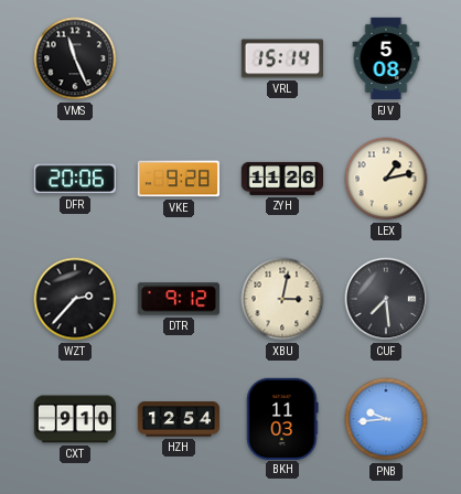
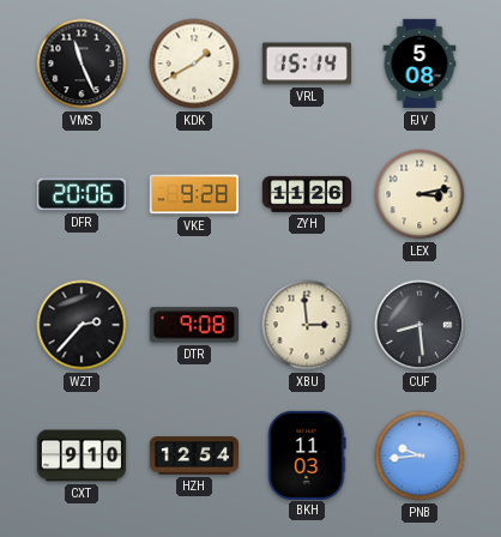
KDK: none -> 1:40
LEX: 1:13 -> 3:13
DTR: 9:12 -> 9:08
XBU: 3:02 -> 2:59
CUF: 7:29 -> 8:29
